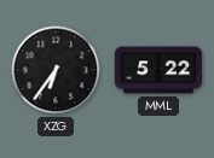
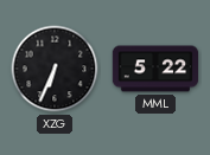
XZG: 6:36 -> 6:34
